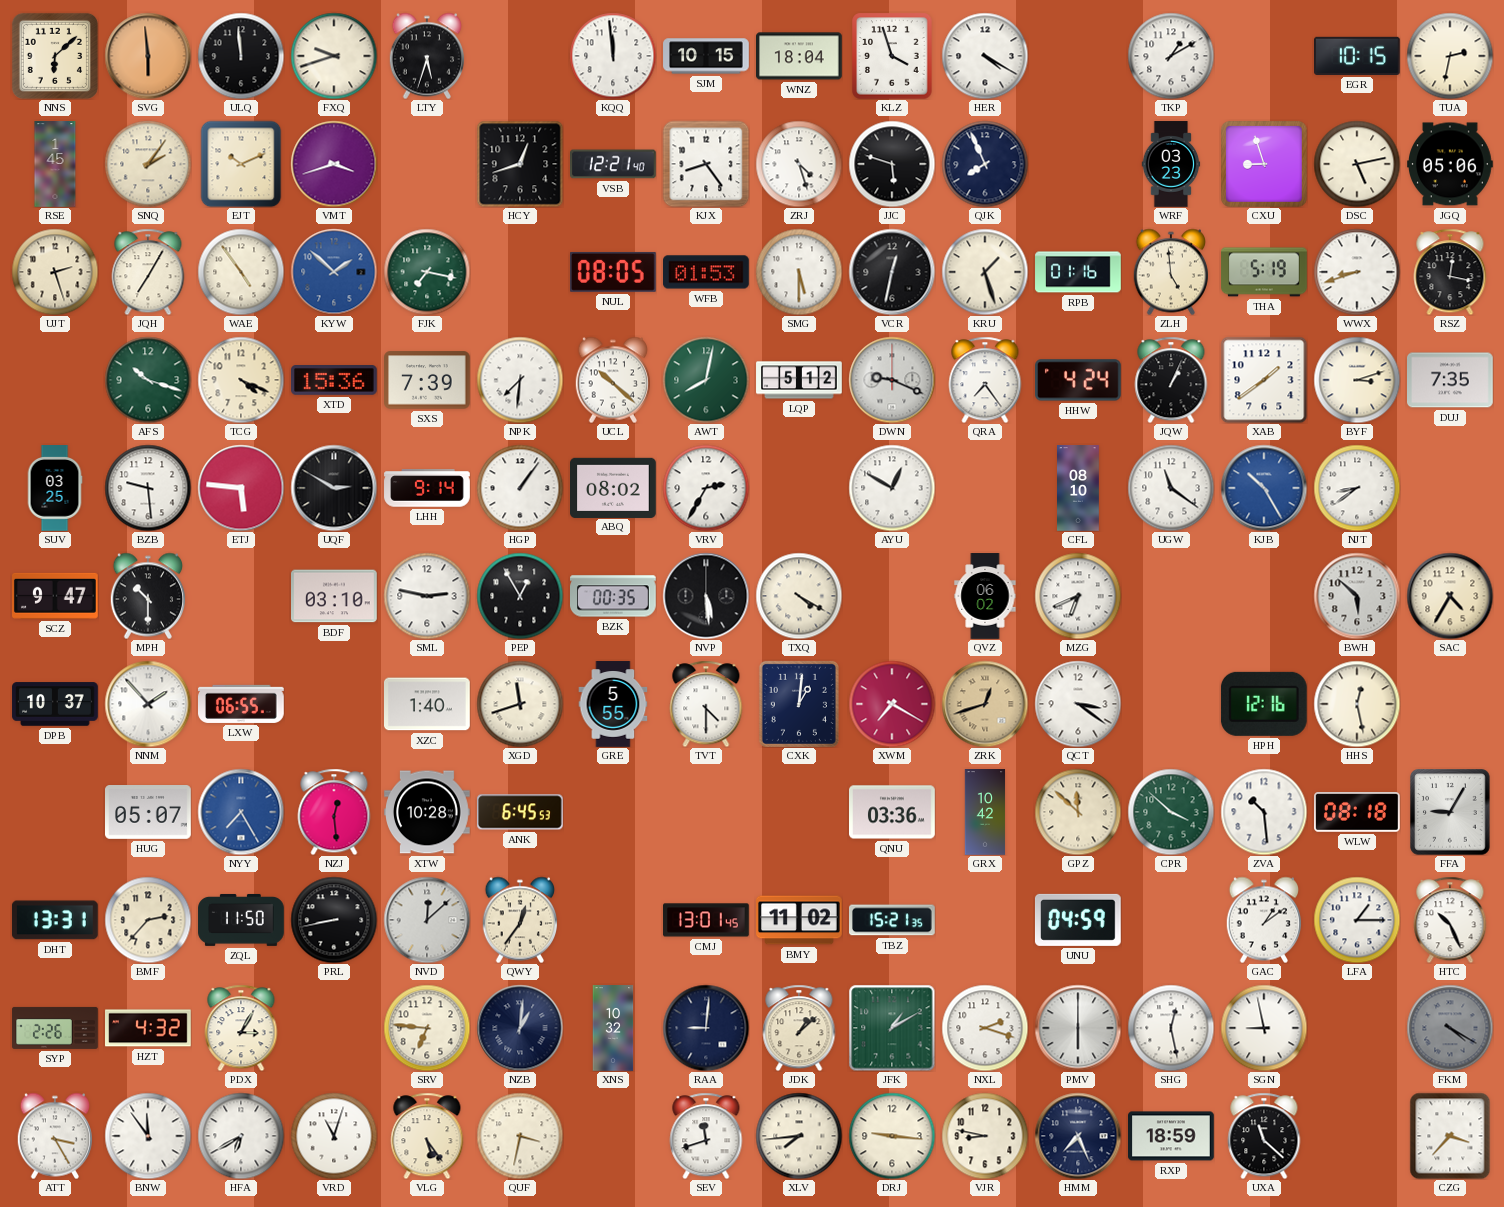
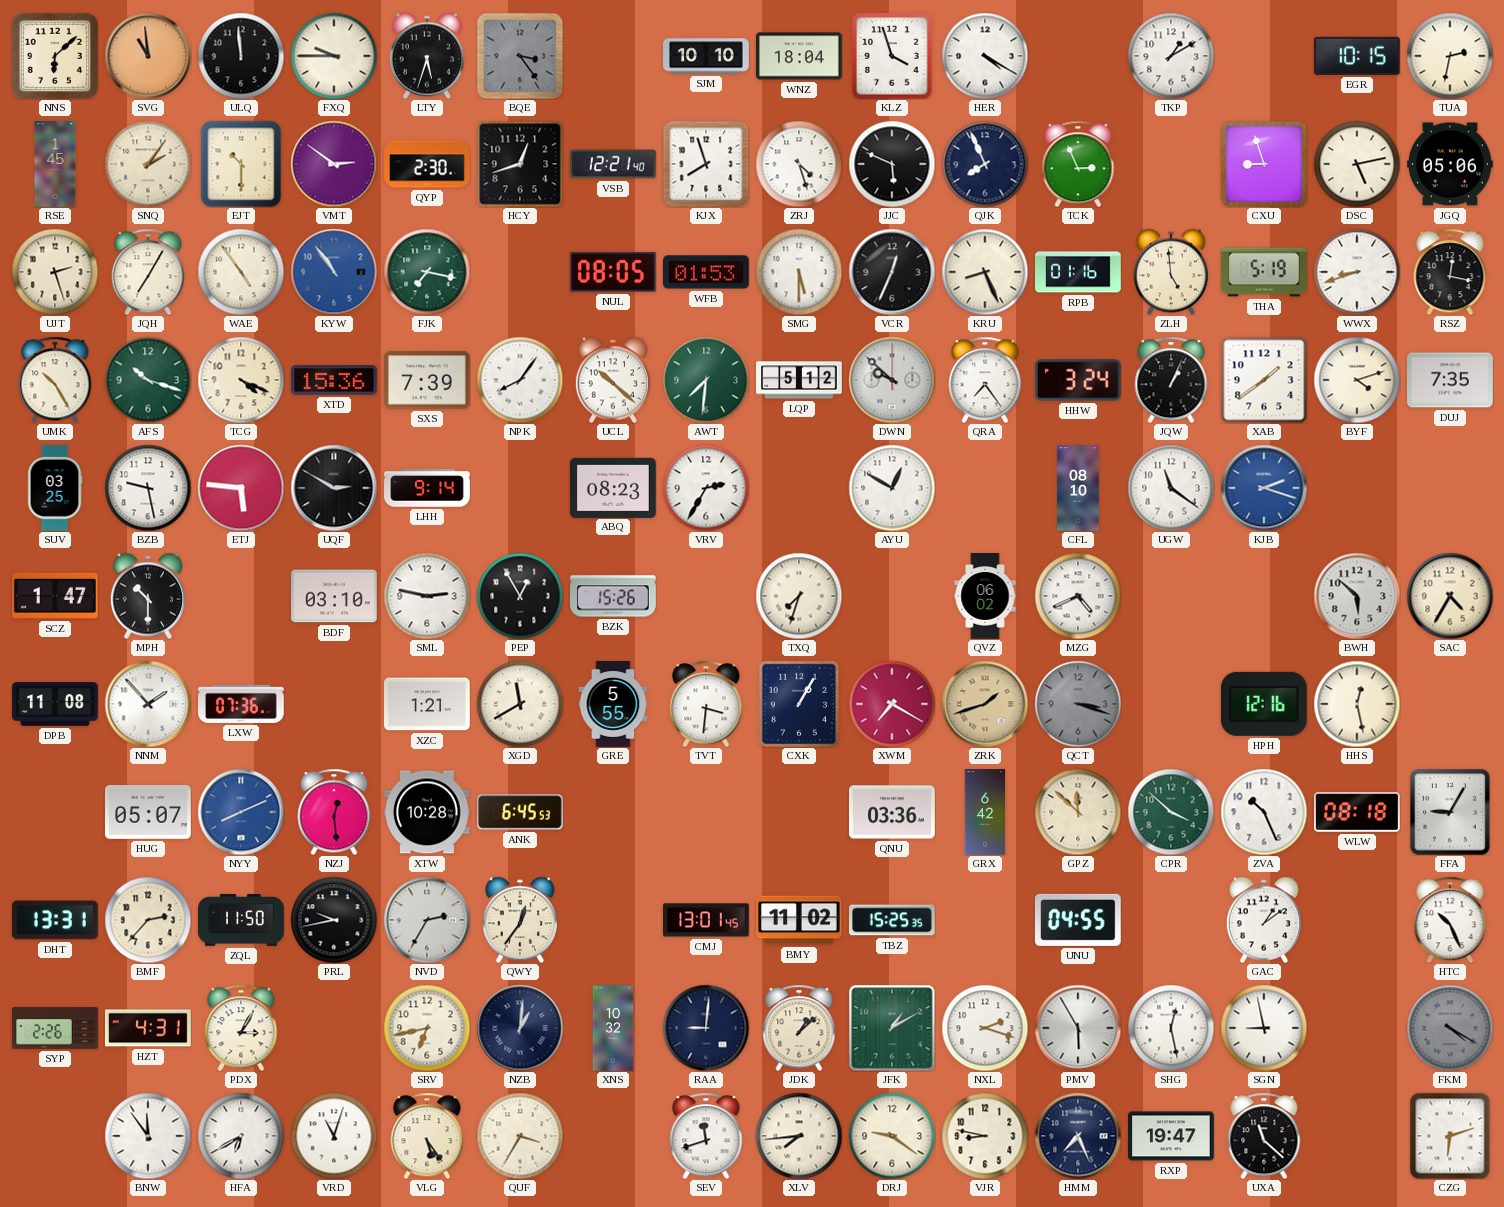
SVG: 5:59 -> 10:59
FXQ: 9:42 -> 9:45
BQE: none -> 3:24
KQQ: 11:59 -> none
SJM: 10:15 -> 10:10
EJT: 10:11 -> 10:30
VMT: 3:42 -> 2:51
QYP: none -> 2:30
KJX: 8:24 -> 7:57
JJC: 5:48 -> 5:49
TCK: none -> 2:56
WRF: 03:23 -> none
KYW: 1:52 -> 10:54
VCR: 12:32 -> 12:34
KRU: 1:27 -> 8:26
UMK: none -> 10:25
NPK: 7:31 -> 8:06
AWT: 8:02 -> 7:31
DWN: 9:19 -> 9:52
HHW: 4:24 -> 3:24
BYF: 3:12 -> 4:12
BZB: 9:29 -> 9:28
HGP: 1:06 -> none
ABQ: 08:02 -> 08:23
KJB: 10:25 -> 2:18
NJT: 8:39 -> none
SCZ: 9:47 -> 1:47
BZK: 00:35 -> 15:26
NVP: 5:29 -> none
TXQ: 4:20 -> 7:33
MZG: 6:41 -> 4:41
DPB: 10:37 -> 11:08
LXW: 06:55 -> 07:36
XZC: 1:40 -> 1:21
XGD: 11:42 -> 11:40
TVT: 4:30 -> 3:31
CXK: 1:01 -> 1:05
ZRK: 12:42 -> 1:42
QCT: 3:21 -> 3:18
QCT dial: white -> grey
NYY: 7:25 -> 8:11
GRX: 10:42 -> 6:42
ZVA: 10:29 -> 10:26
PRL: 8:43 -> 9:43
NVD: 12:08 -> 2:35
TBZ: 15:21 -> 15:25
UNU: 04:59 -> 04:55
LFA: 1:15 -> none
HZT: 4:32 -> 4:31
SRV: 6:46 -> 6:43
PMV: 6:00 -> 5:55
ATT: 3:25 -> none
QUF: 3:32 -> 3:35
DRJ: 9:16 -> 9:21
RXP: 18:59 -> 19:47
CZG: 3:37 -> 6:12
